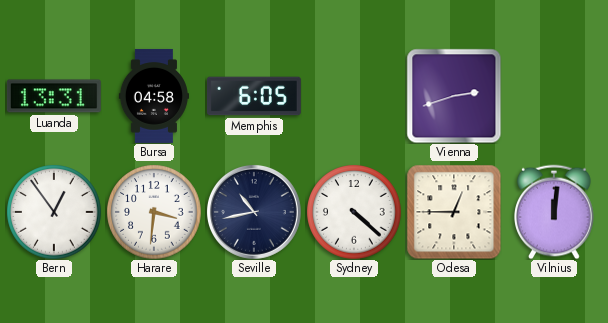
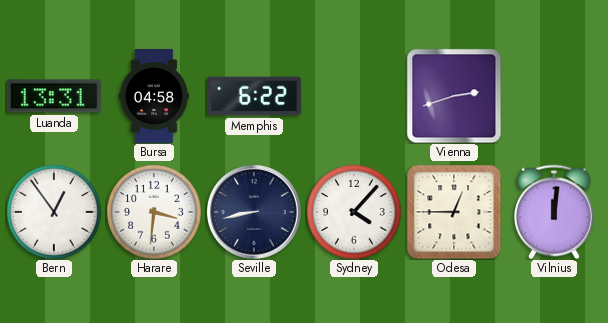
Memphis: 6:05 -> 6:22
Seville: 10:43 -> 8:43
Sydney: 4:22 -> 4:07
